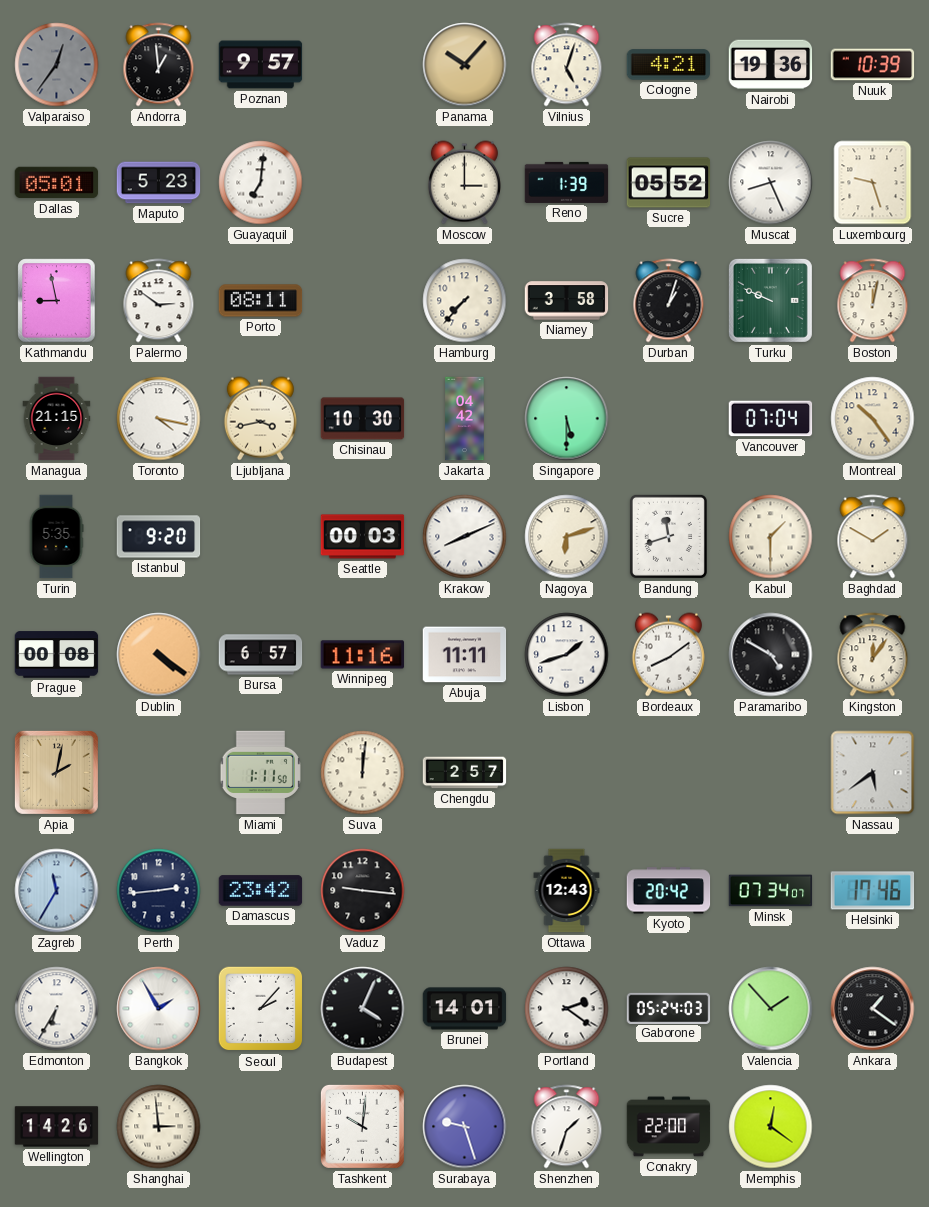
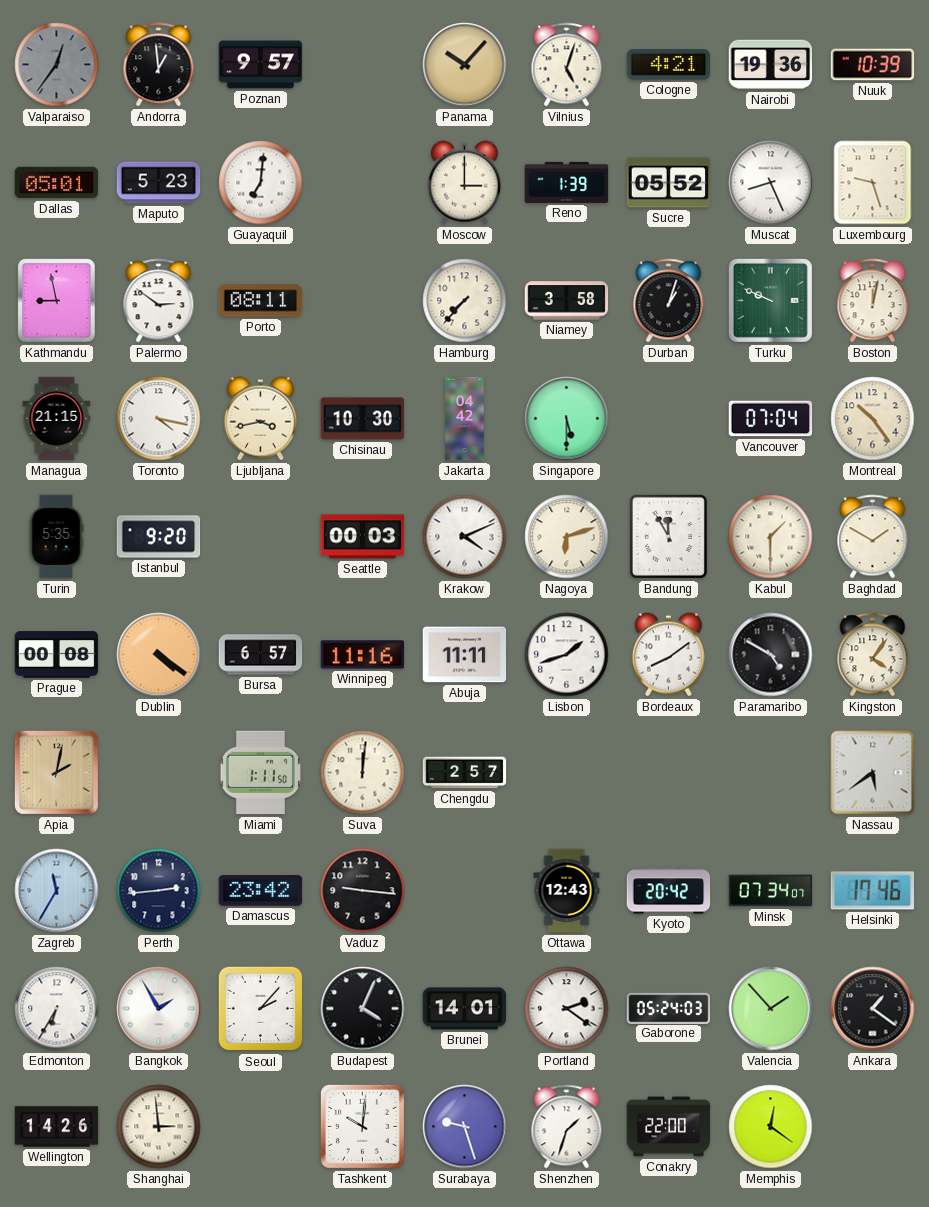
Krakow: 8:11 -> 4:11
Bandung: 11:42 -> 11:55
Kingston: 12:06 -> 4:06
